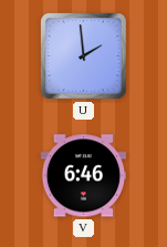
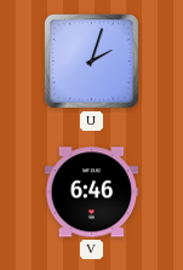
U: 1:59 -> 2:03
